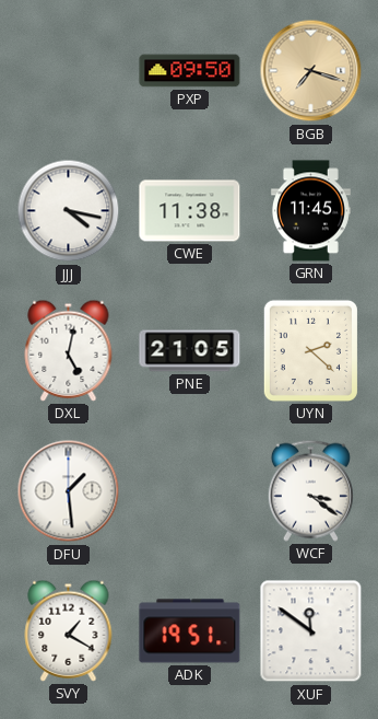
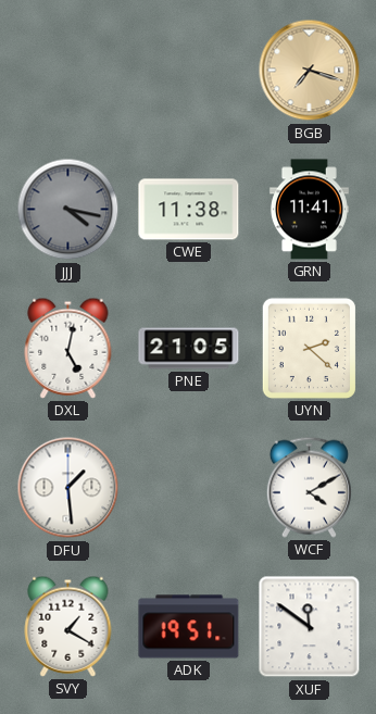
PXP: 09:50 -> none
JJJ dial: white -> grey
GRN: 11:45 -> 11:41
WCF: 3:21 -> 4:10
